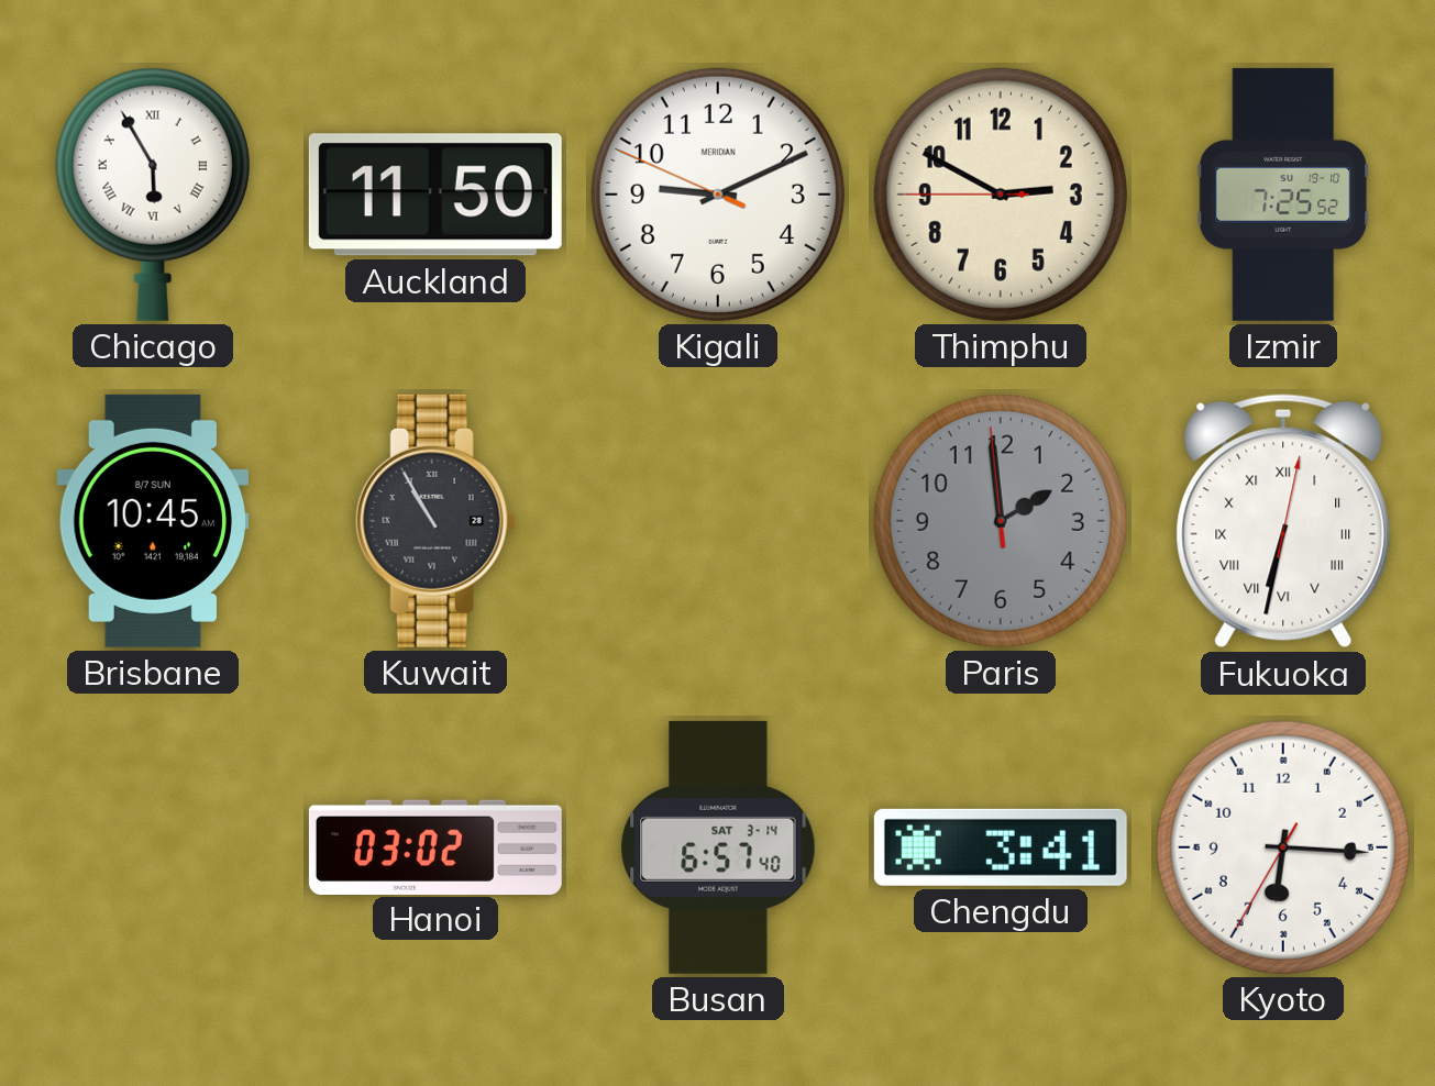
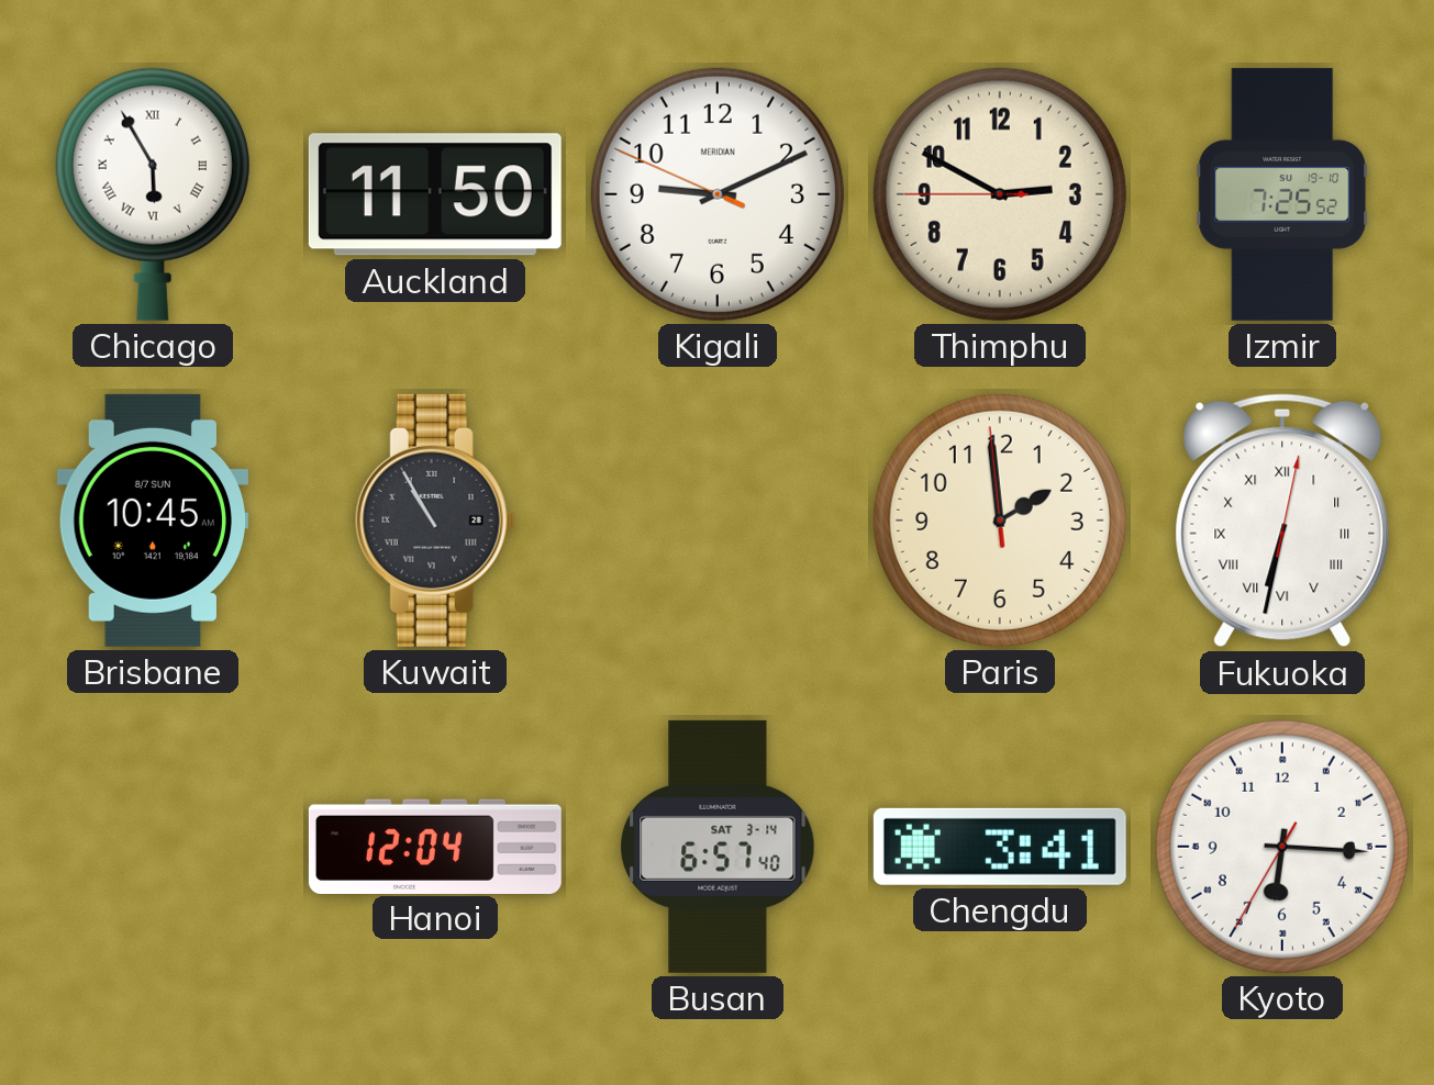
Paris dial: grey -> cream
Hanoi: 03:02 -> 12:04
